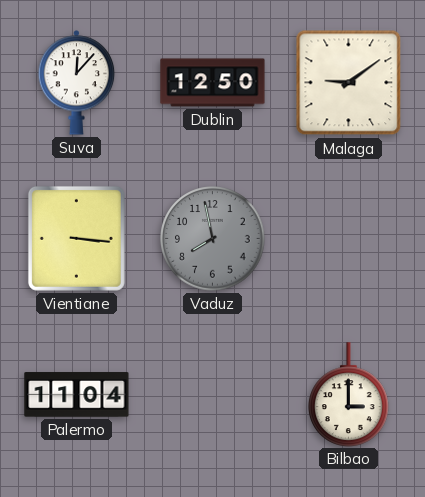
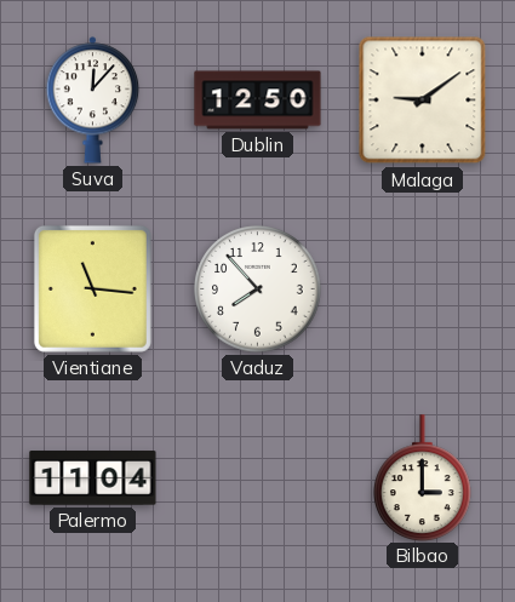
Vientiane: 3:16 -> 11:16
Vaduz: 7:58 -> 7:53
Vaduz dial: grey -> white
